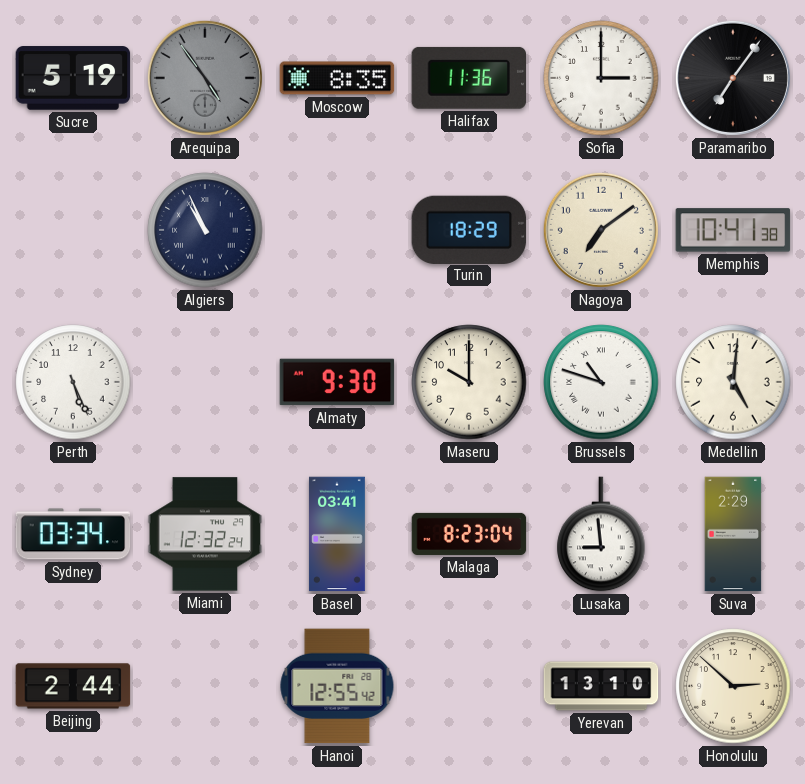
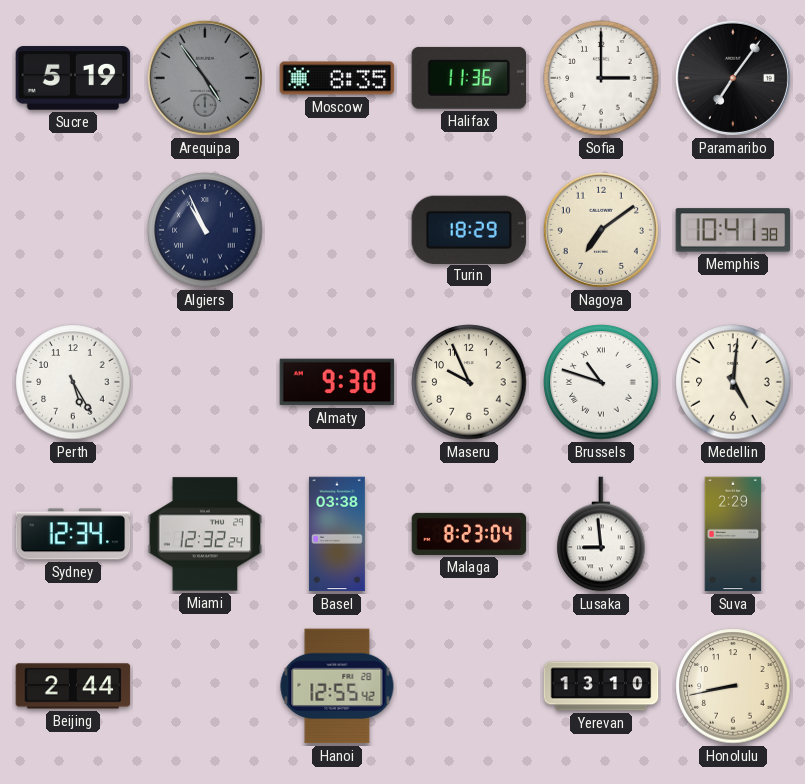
Perth: 5:26 -> 5:25
Maseru: 10:00 -> 9:56
Sydney: 03:34 -> 12:34
Basel: 03:41 -> 03:38
Honolulu: 2:52 -> 8:43
